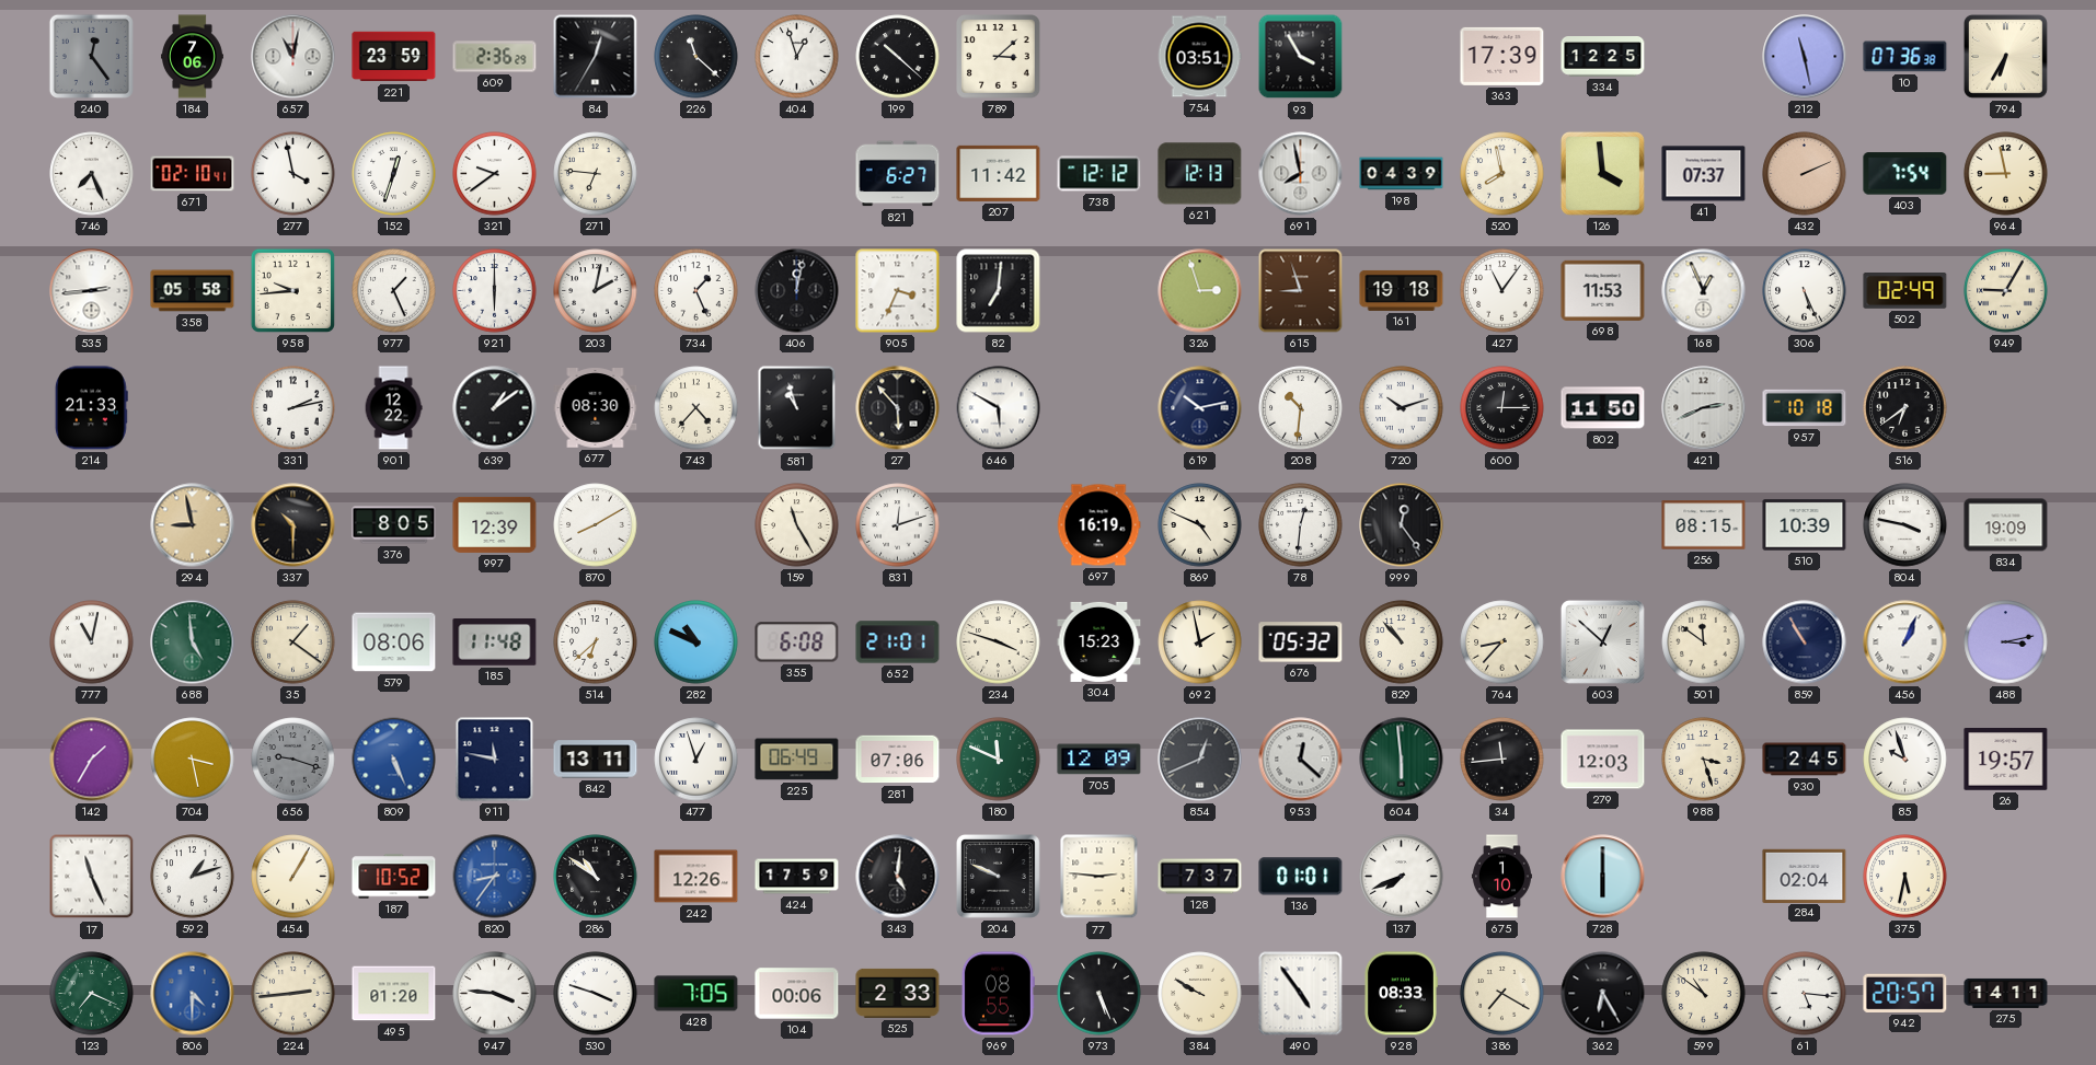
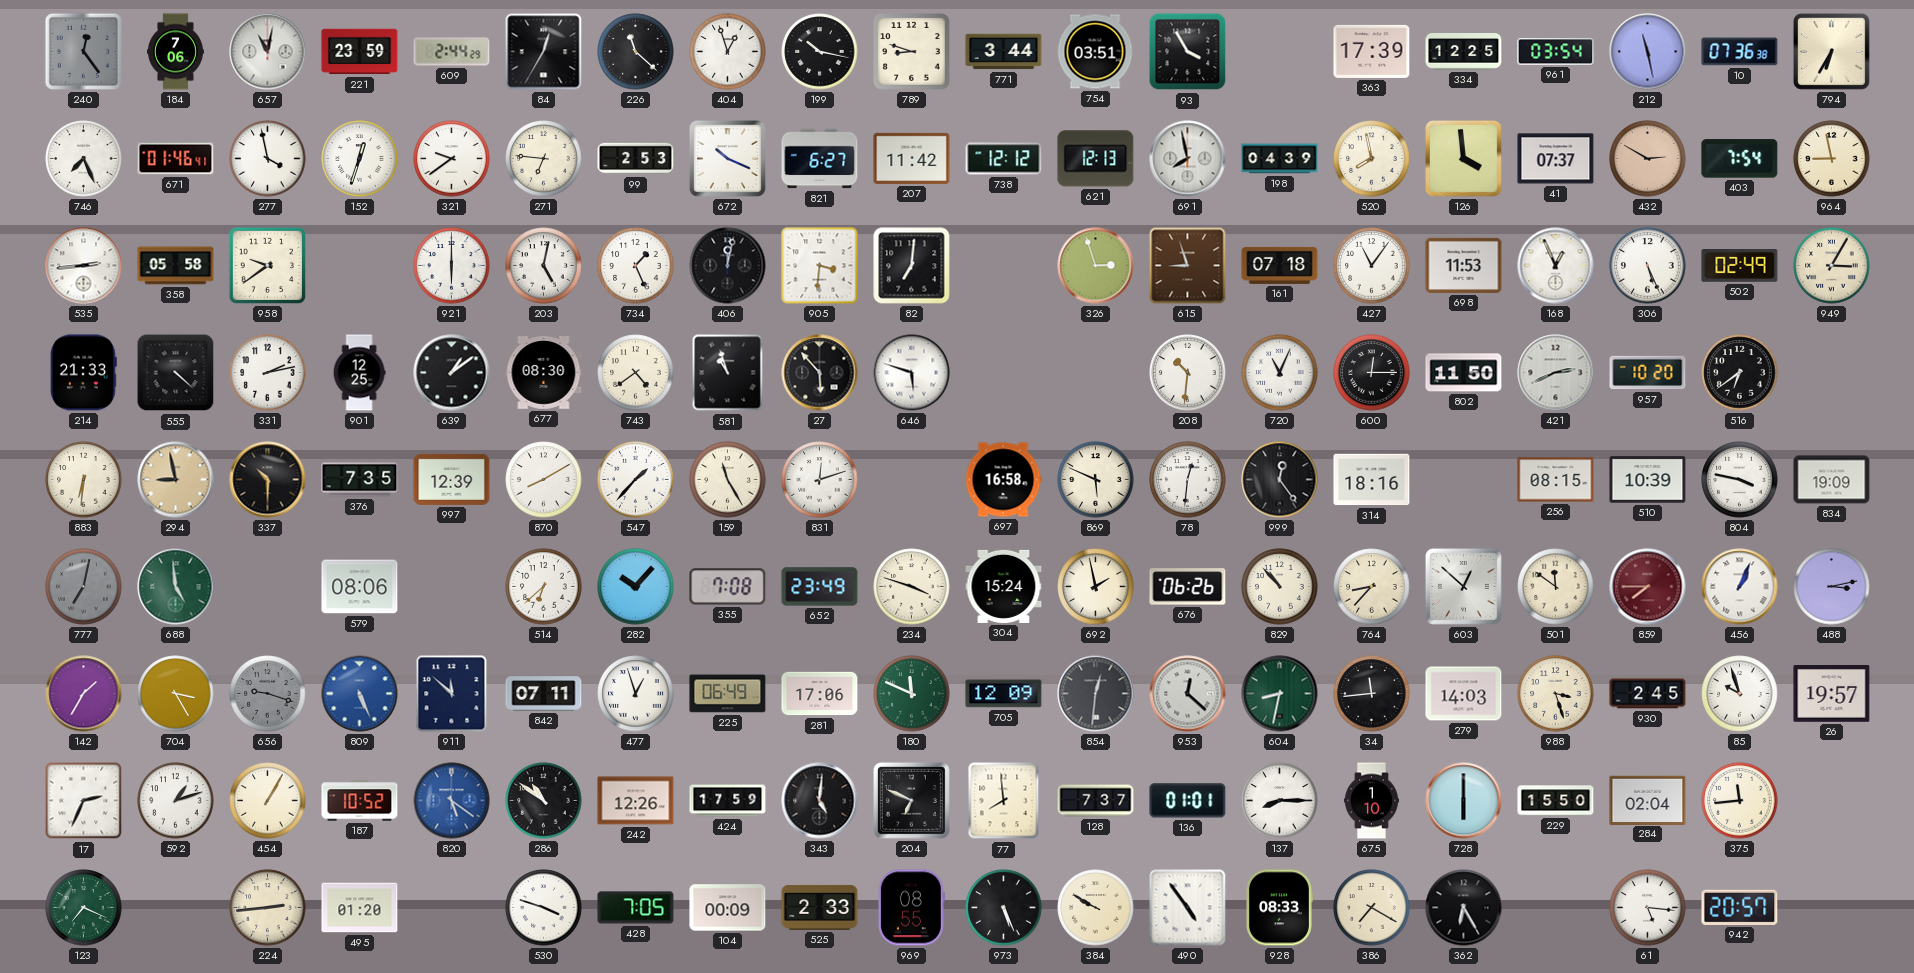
609: 2:36 -> 2:44
199: 10:22 -> 10:17
789: 3:08 -> 8:48
771: none -> 3:44
961: none -> 03:54
671: 02:10 -> 01:46
99: none -> 2:53
672: none -> 10:19
432: 2:11 -> 2:50
958: 9:44 -> 9:39
977: 1:26 -> none
203: 2:02 -> 5:02
905: 3:34 -> 3:31
161: 19:18 -> 07:18
949: 9:05 -> 3:05
555: none -> 4:22
901: 12:22 -> 12:25
743: 4:37 -> 4:39
646: 5:50 -> 5:48
619: 10:13 -> none
720: 10:12 -> 11:04
957: 10:18 -> 10:20
883: none -> 6:31
376: 8:05 -> 7:35
547: none -> 1:37
697: 16:19 -> 16:58
869: 4:49 -> 5:49
314: none -> 18:16
777: 11:02 -> 7:02
777 dial: white -> grey
35: 1:21 -> none
185: 11:48 -> none
282: 10:49 -> 10:07
355: 6:08 -> 7:08
652: 21:01 -> 23:49
304: 15:23 -> 15:24
676: 05:32 -> 06:26
859: 10:55 -> 7:45
859 dial: navy -> burgundy
704: 3:28 -> 3:25
911: 11:47 -> 11:52
842: 13:11 -> 07:11
281: 07:06 -> 17:06
854: 12:41 -> 12:31
604: 5:59 -> 8:32
279: 12:03 -> 14:03
17: 11:26 -> 2:34
820: 8:36 -> 5:21
204: 9:49 -> 6:49
77: 2:46 -> 7:59
137: 7:41 -> 8:15
229: none -> 15:50
375: 5:32 -> 11:44
806: 4:30 -> none
947: 3:46 -> none
104: 00:06 -> 00:09
599: 10:51 -> none
275: 14:11 -> none
